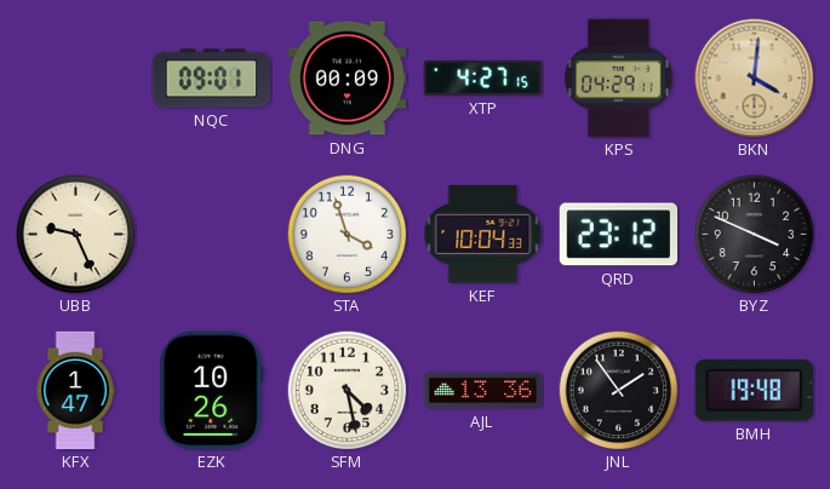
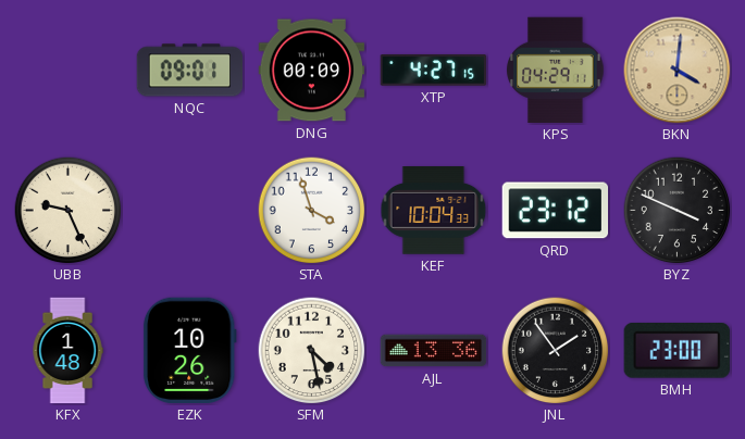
KFX: 1:47 -> 1:48
BMH: 19:48 -> 23:00
